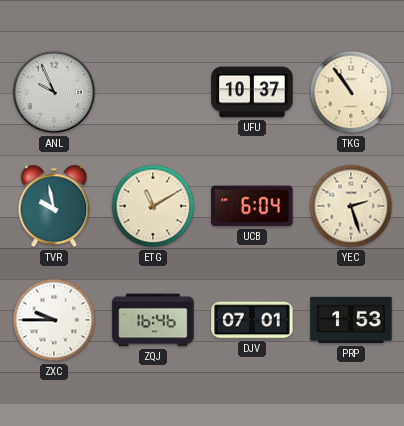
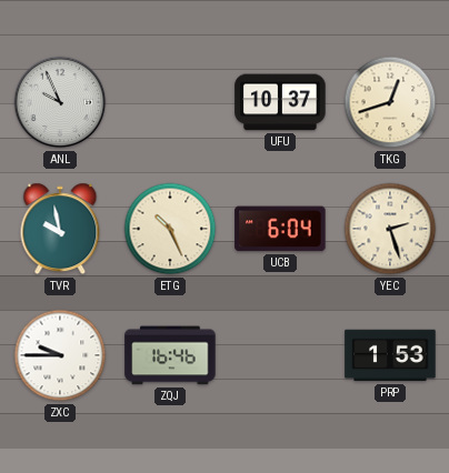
TKG: 10:54 -> 12:42
ETG: 11:10 -> 10:26
DJV: 07:01 -> none
